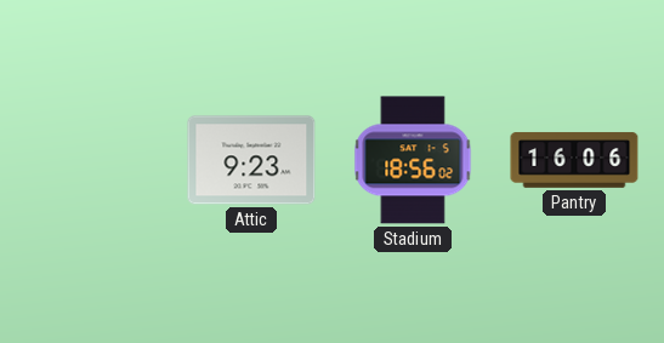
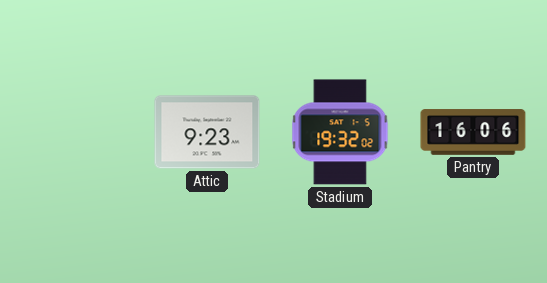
Stadium: 18:56 -> 19:32
